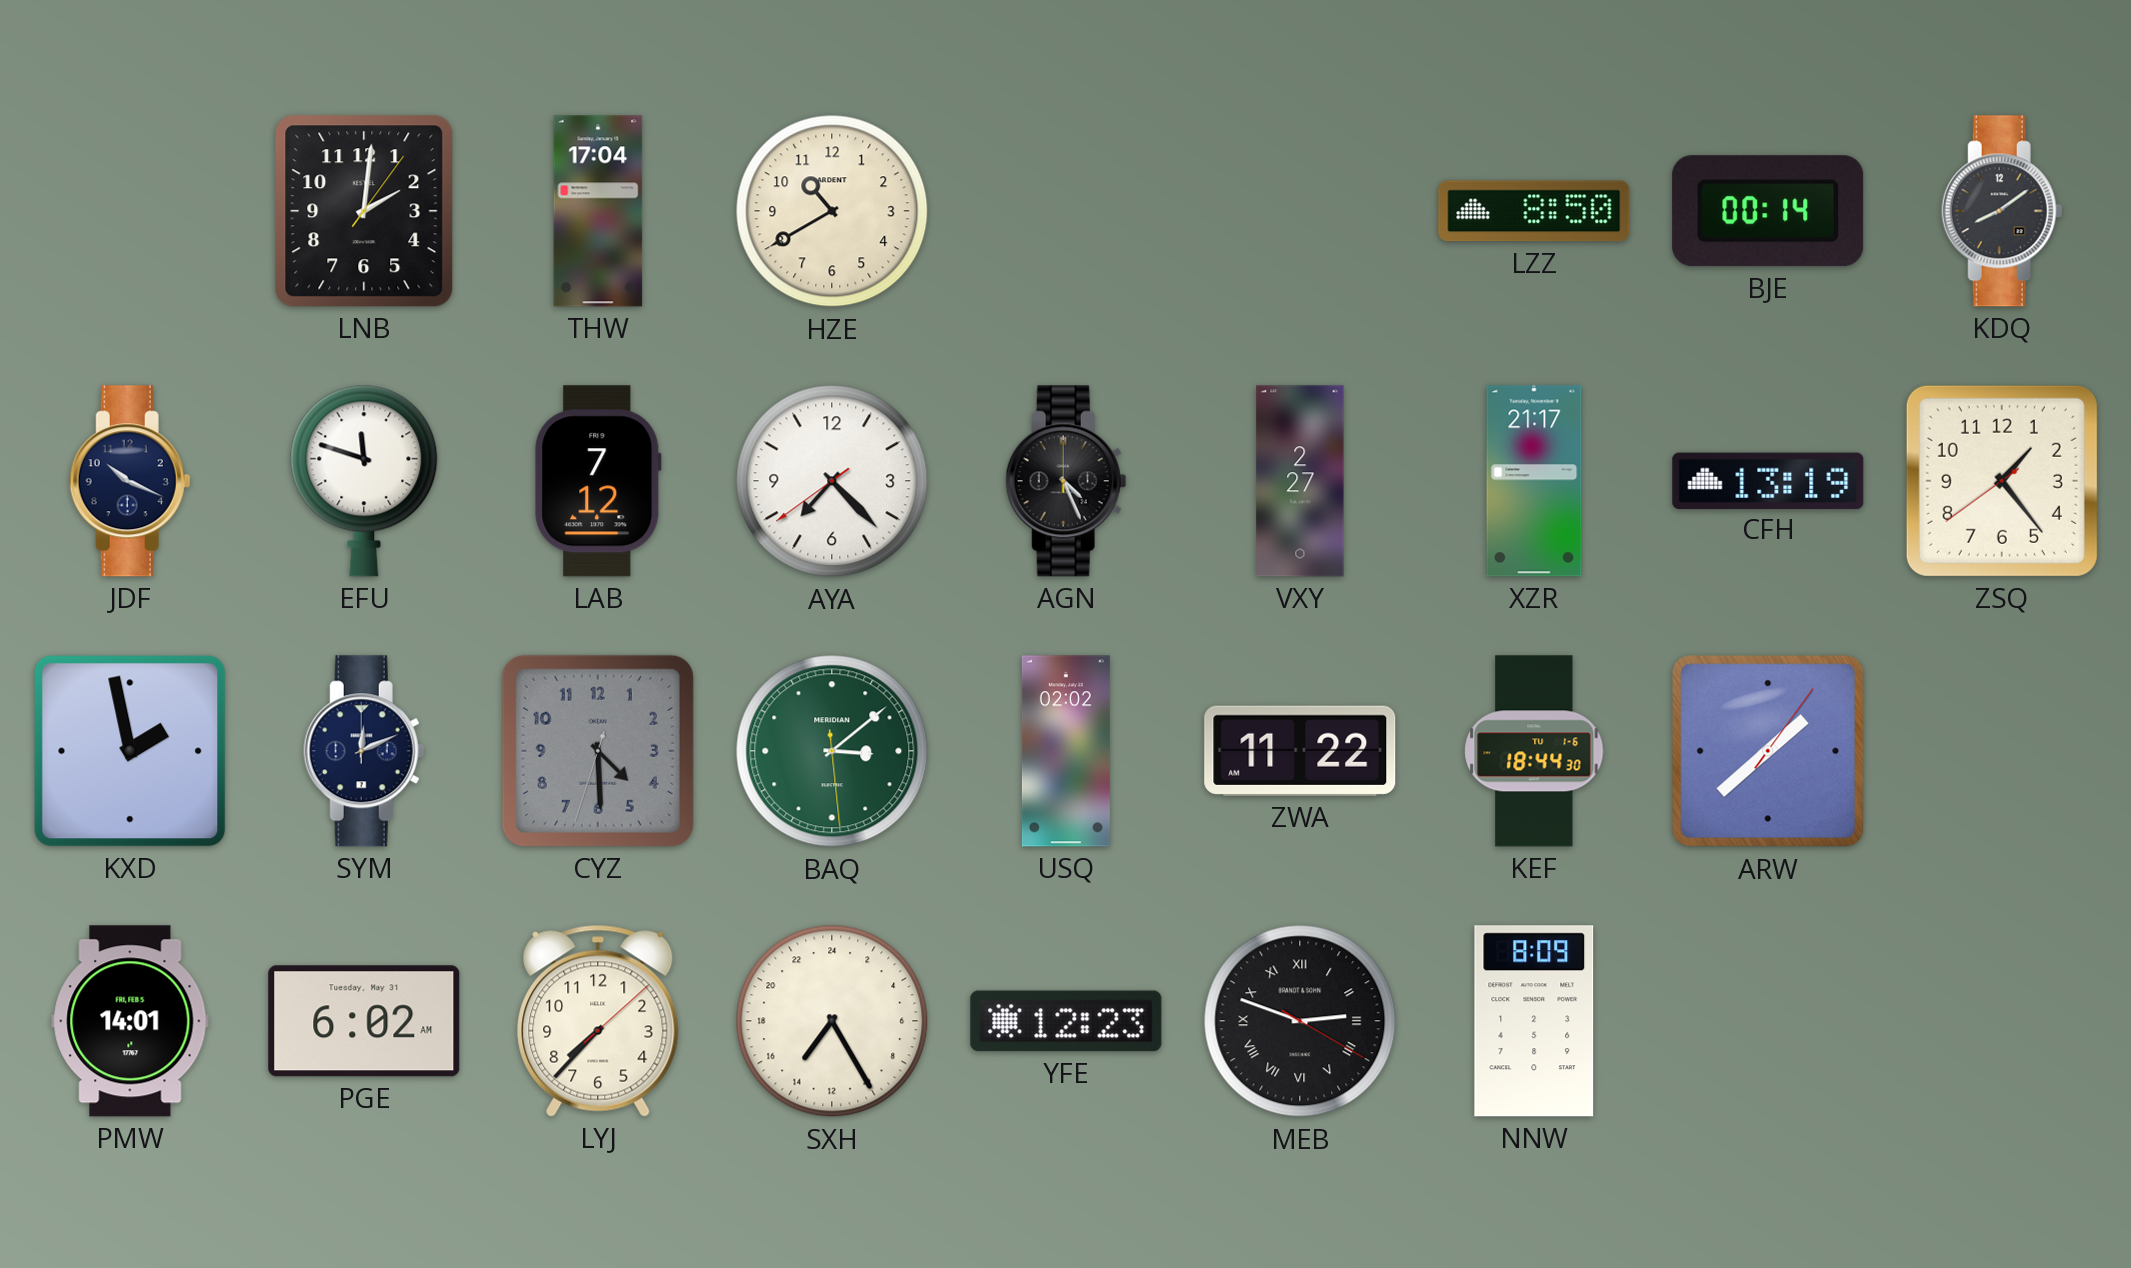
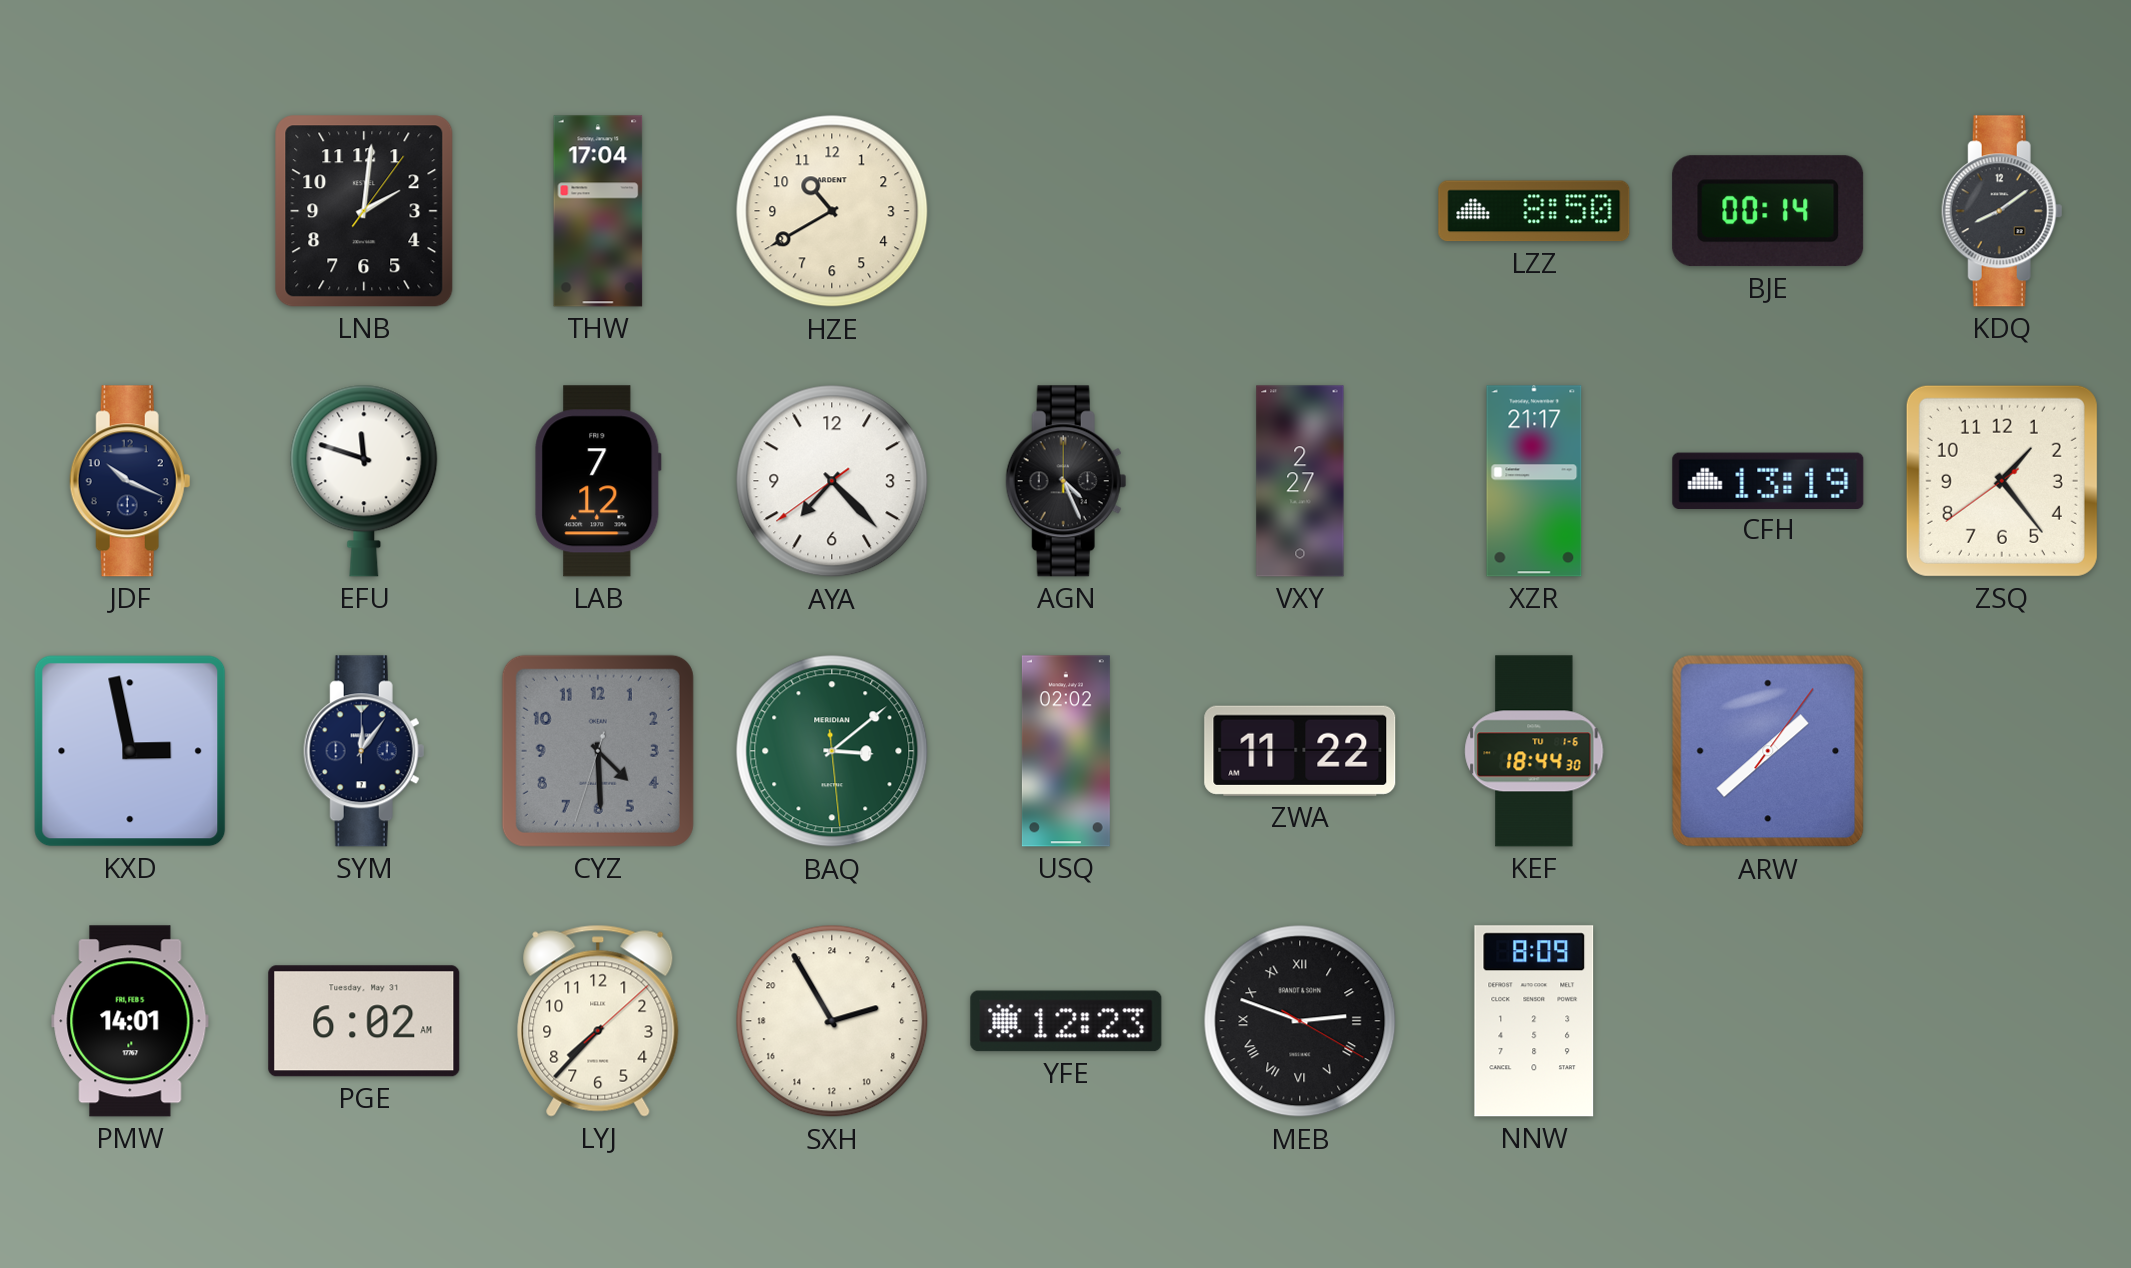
KXD: 1:58 -> 2:58
SYM: 12:11 -> 12:06
SXH: 14:25 -> 4:55
